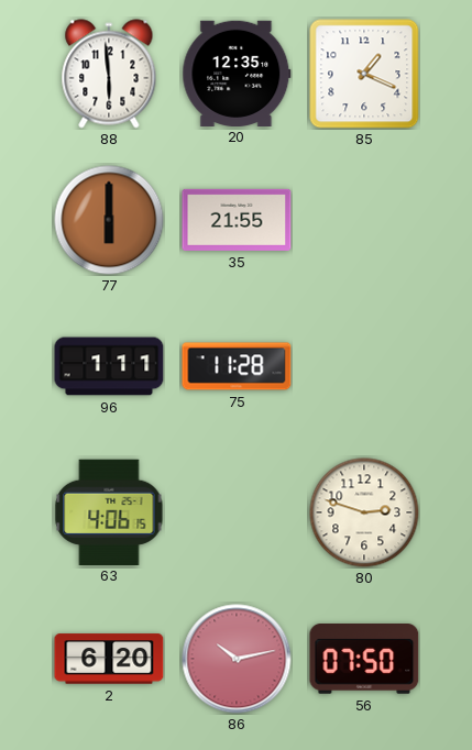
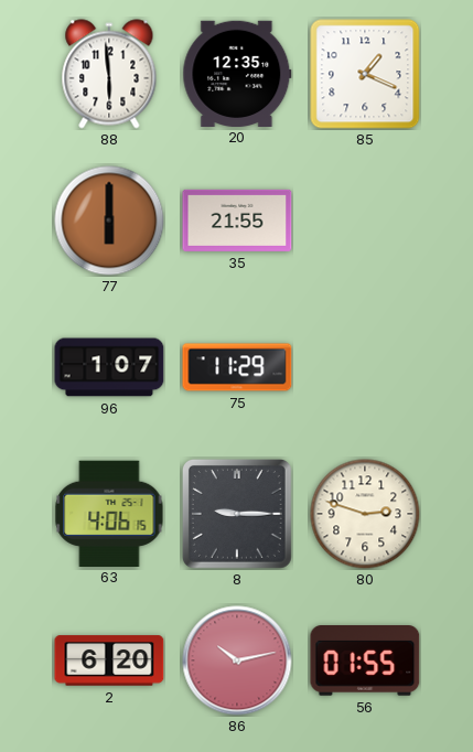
96: 1:11 -> 1:07
75: 11:28 -> 11:29
8: none -> 9:15
56: 07:50 -> 01:55
